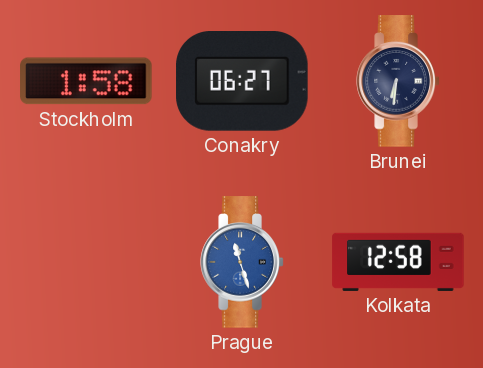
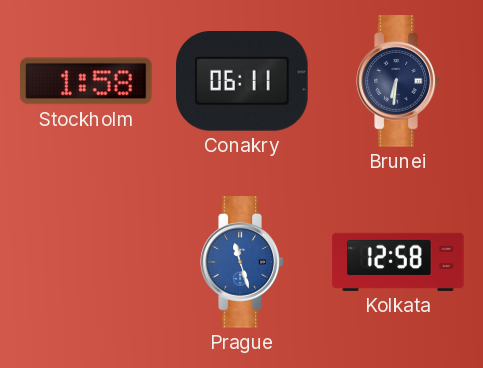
Conakry: 06:27 -> 06:11
